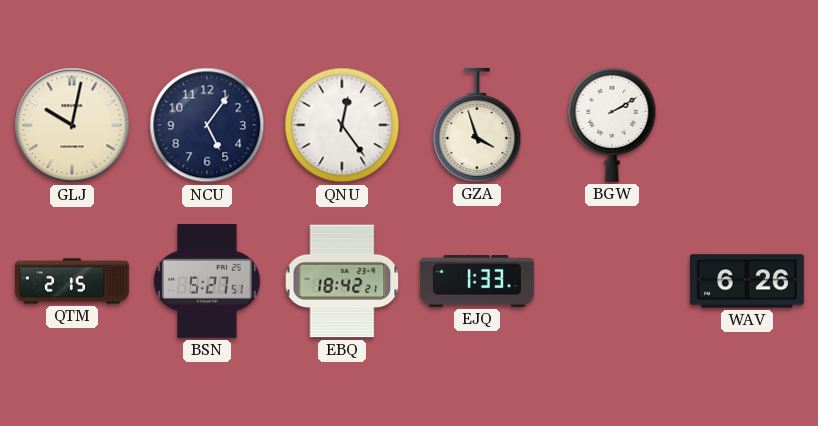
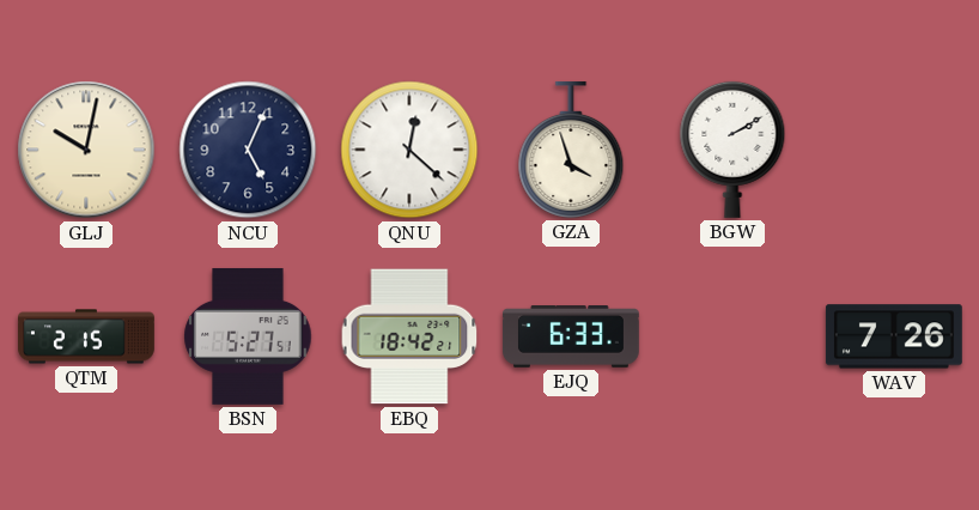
NCU: 5:06 -> 5:04
QNU: 12:24 -> 12:22
EJQ: 1:33 -> 6:33
WAV: 6:26 -> 7:26
